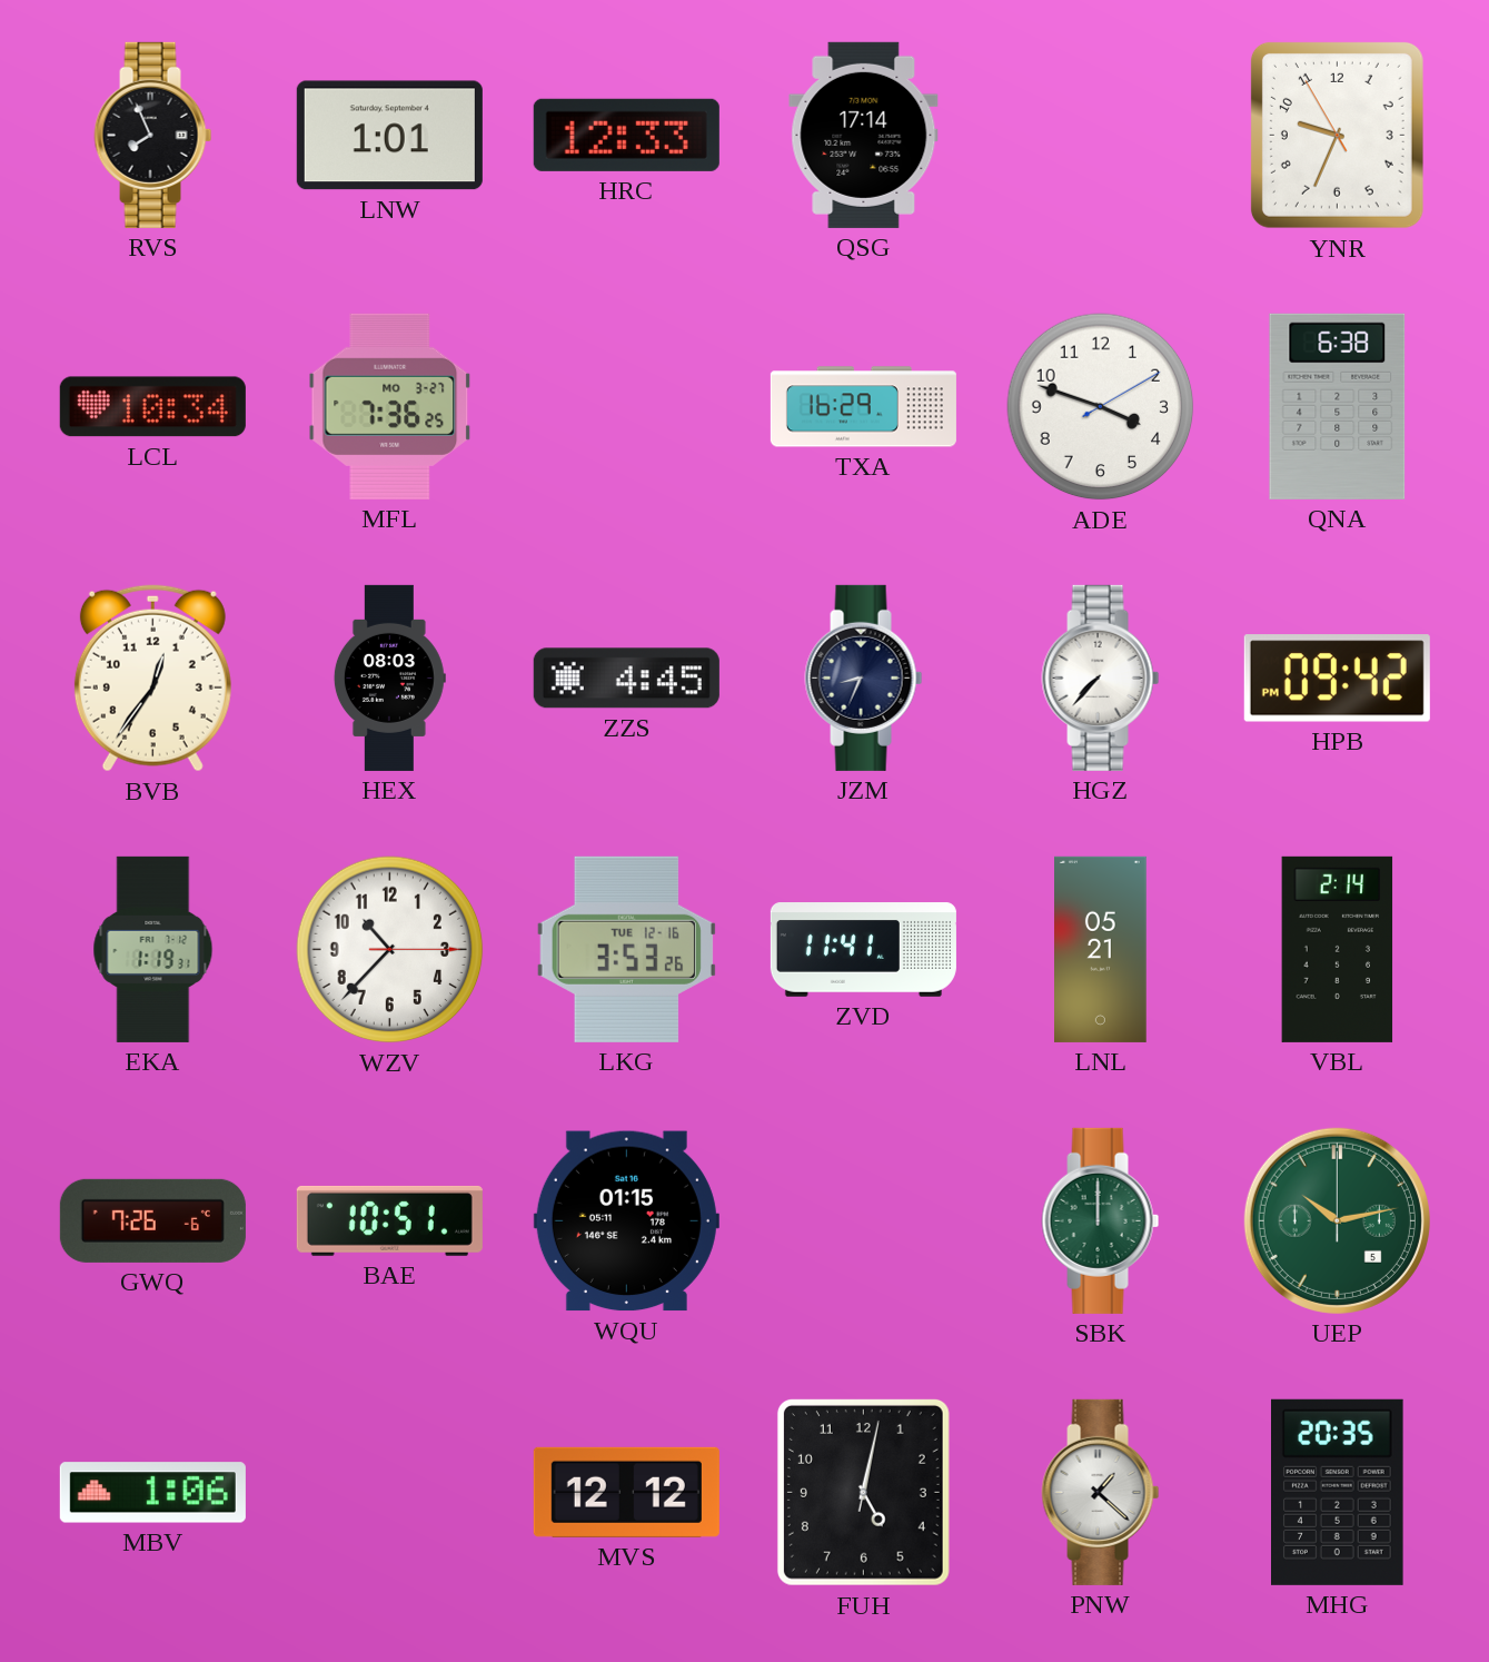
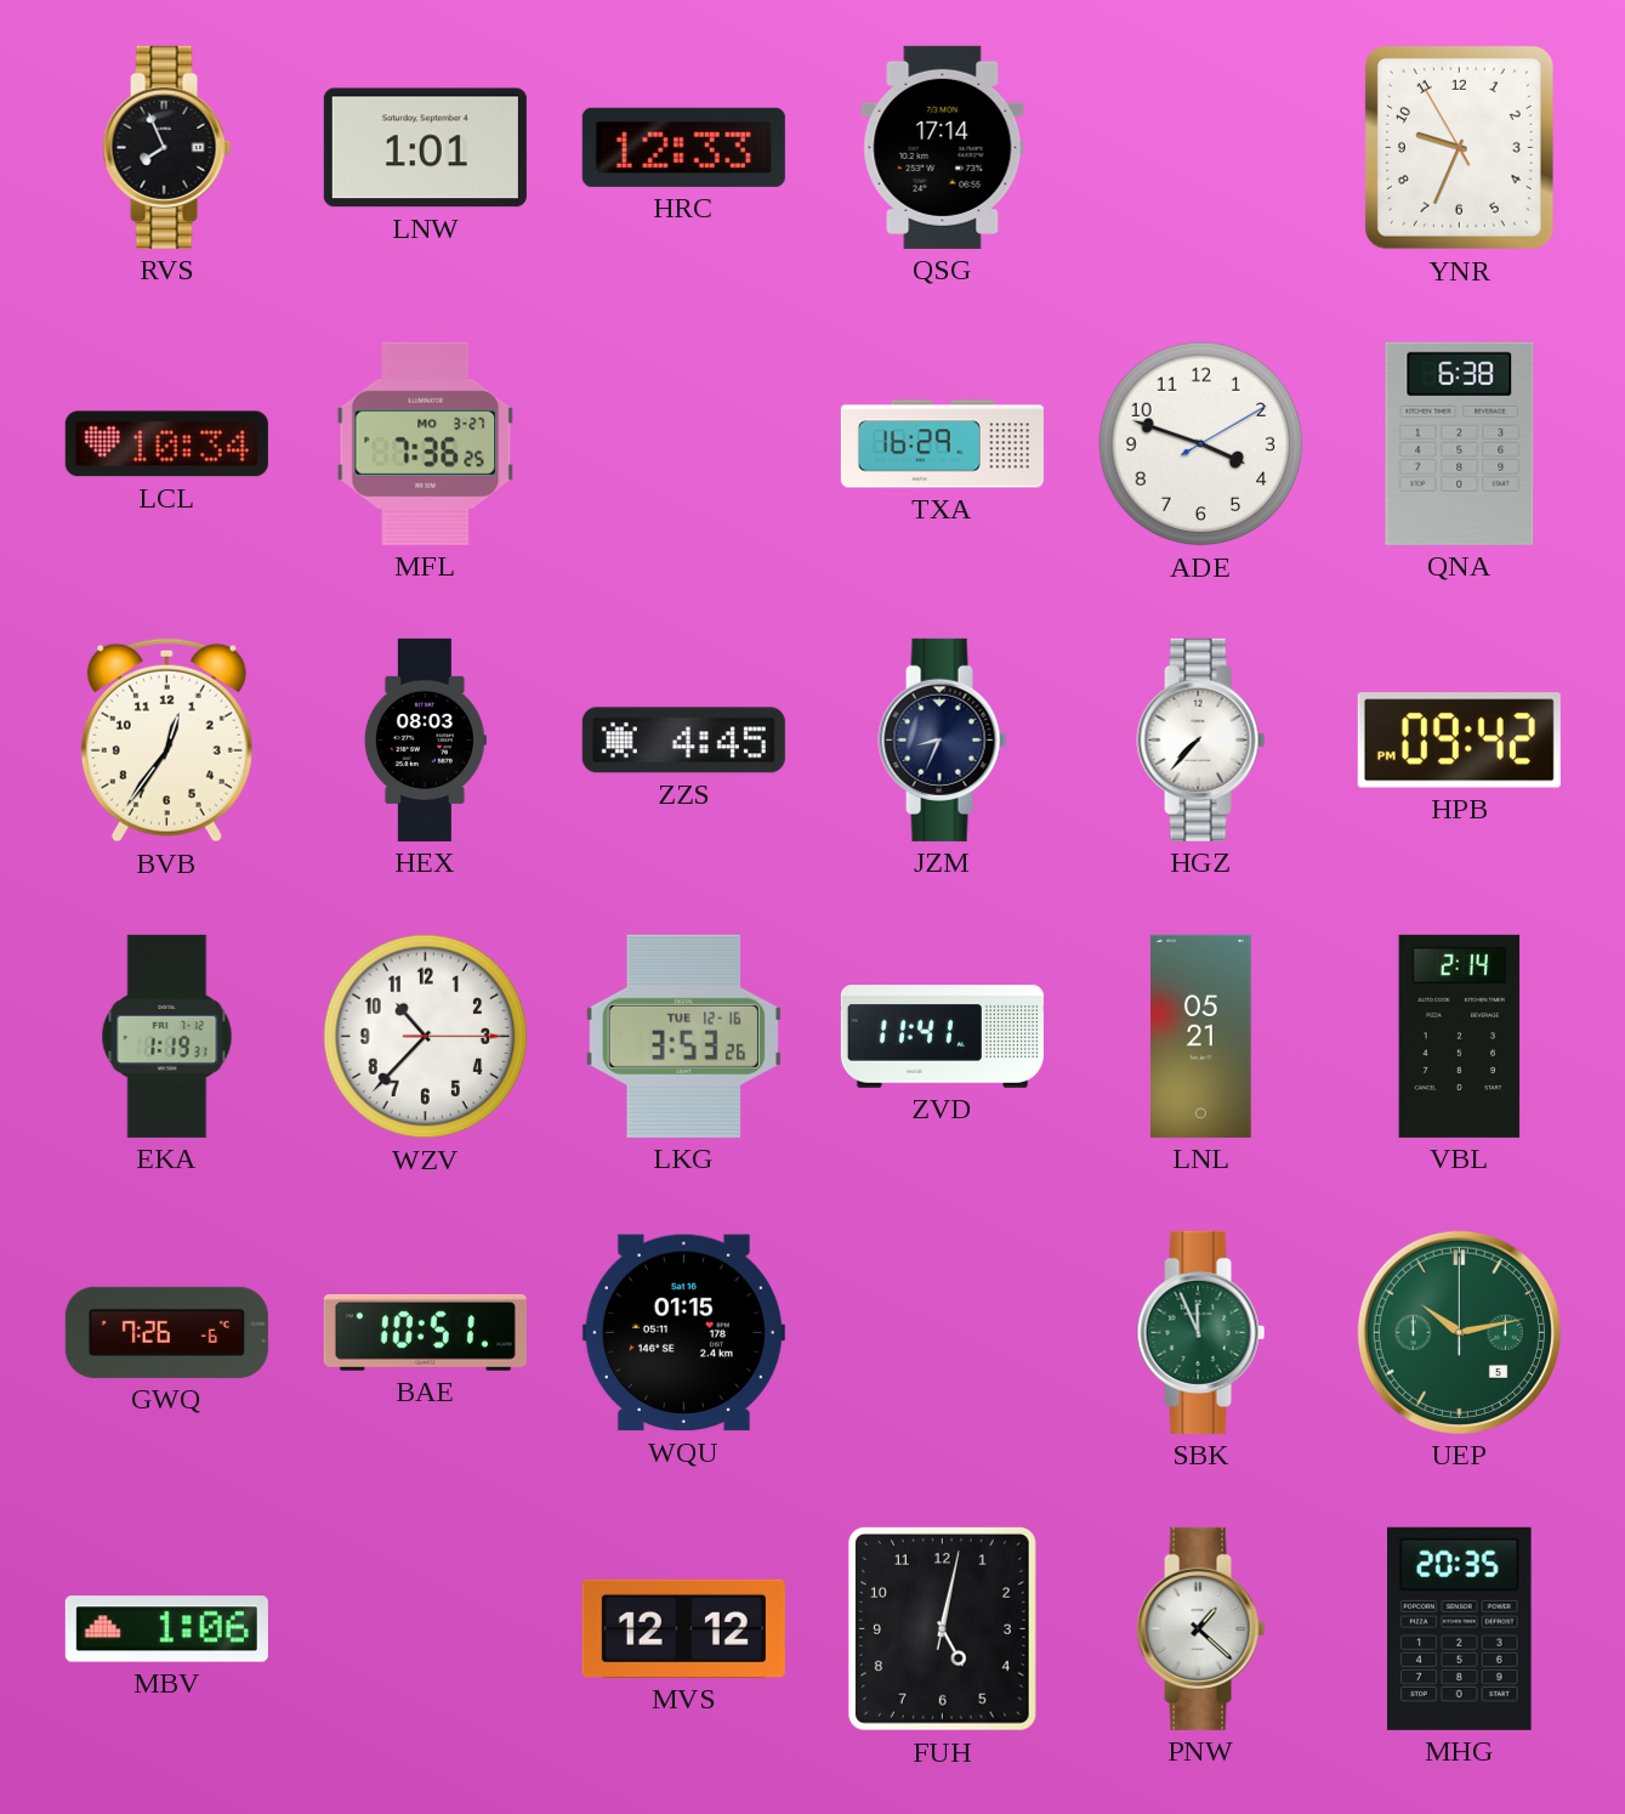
SBK: 12:00 -> 11:56
